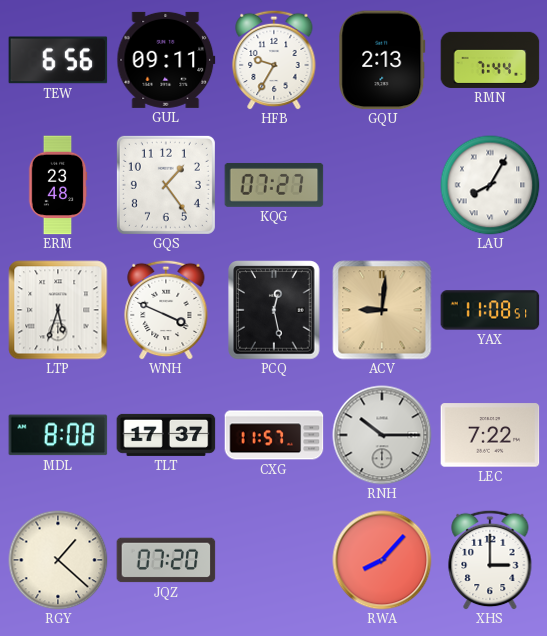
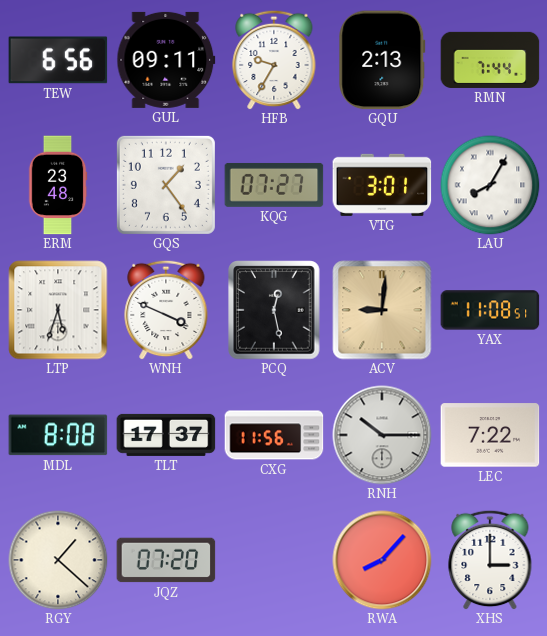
VTG: none -> 3:01
CXG: 11:57 -> 11:56
